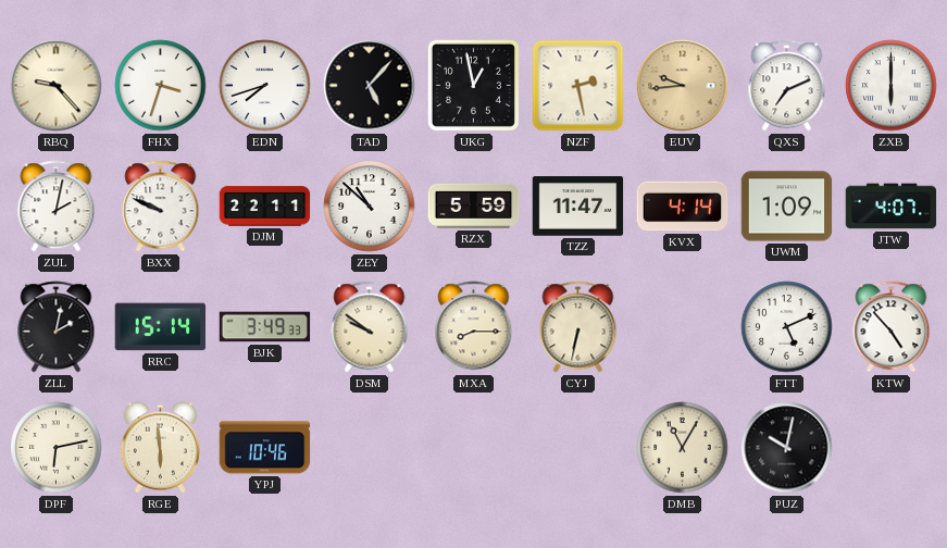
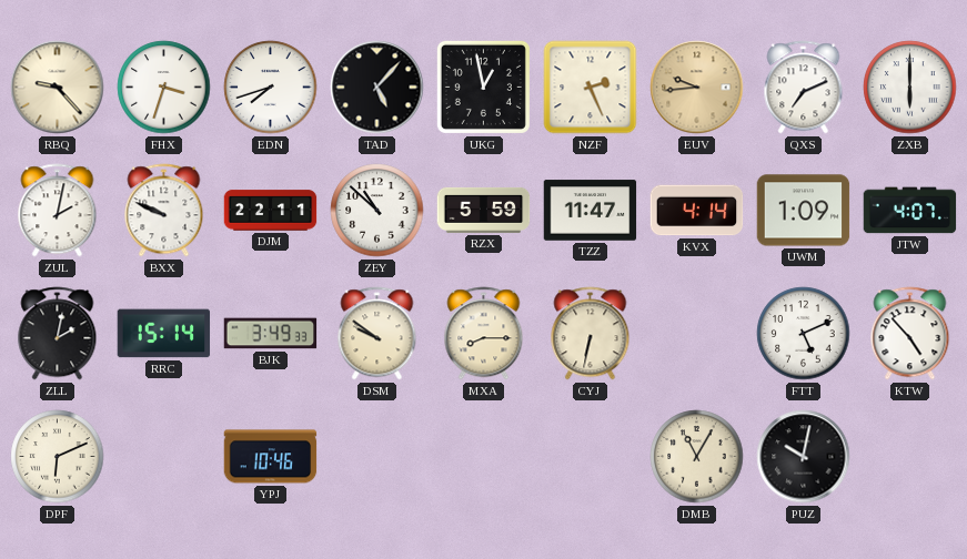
NZF: 2:28 -> 2:26
DPF: 6:13 -> 6:11
RGE: 5:59 -> none
